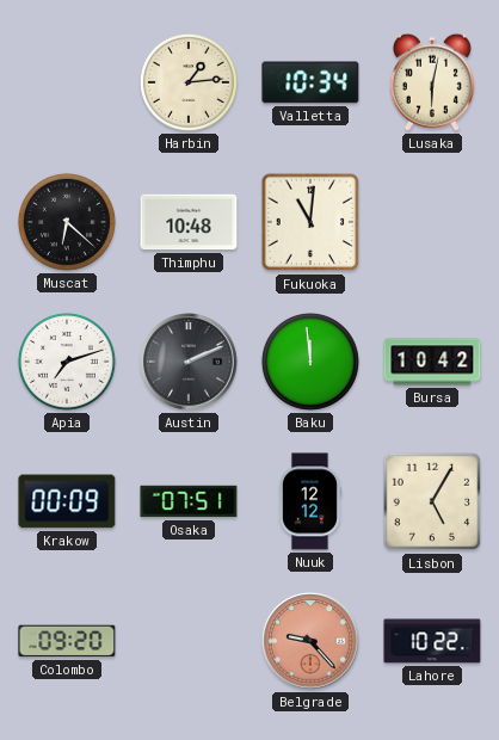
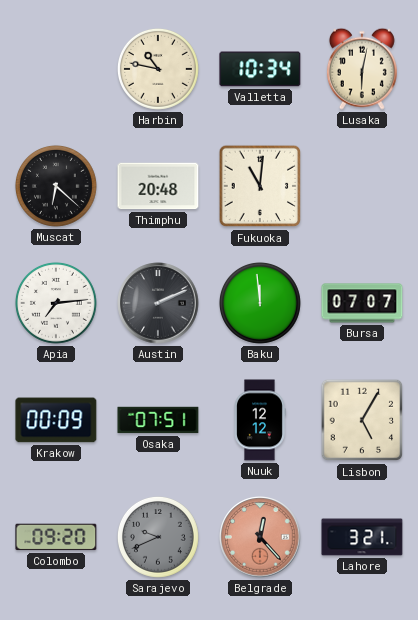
Harbin: 1:14 -> 10:47
Thimphu: 10:48 -> 20:48
Apia: 7:12 -> 7:14
Bursa: 10:42 -> 07:07
Sarajevo: none -> 9:41
Belgrade: 9:23 -> 12:23
Lahore: 10:22 -> 3:21
